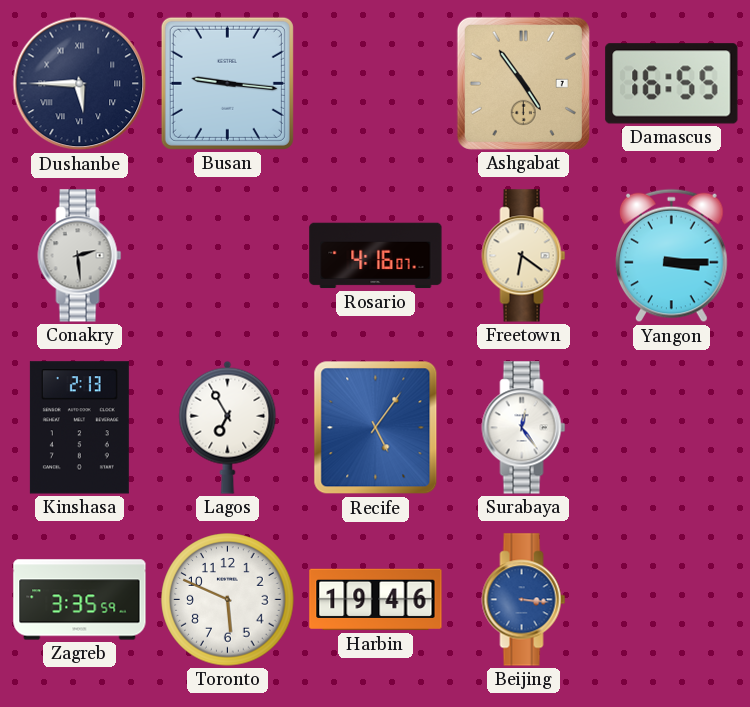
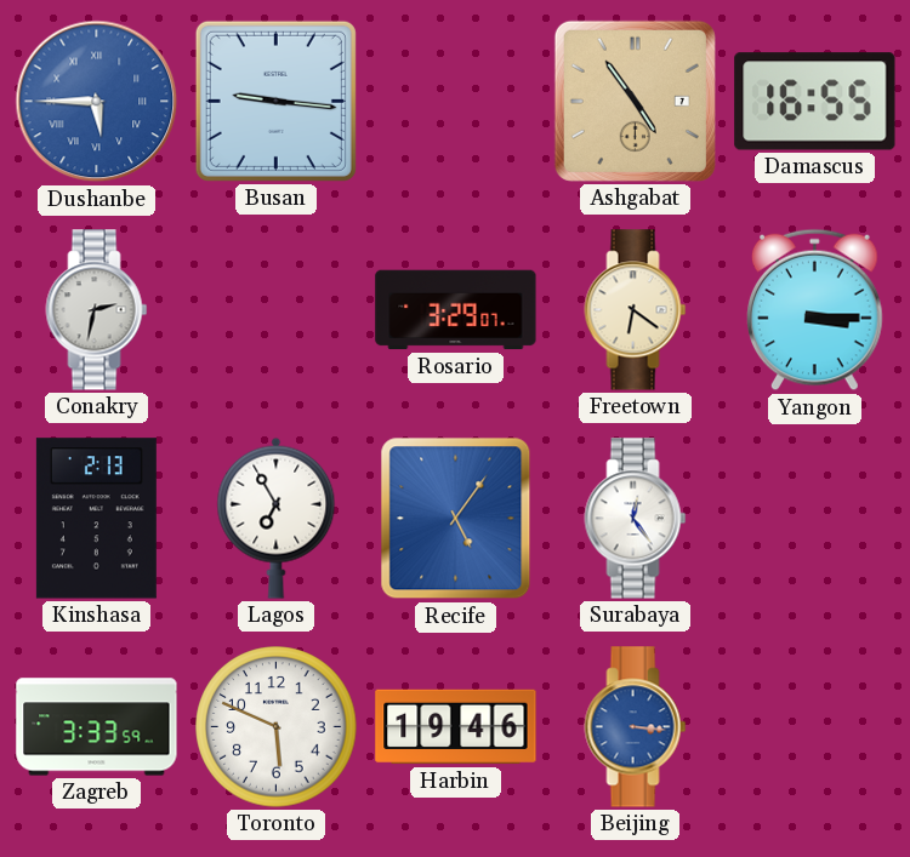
Dushanbe dial: navy -> blue
Conakry: 2:29 -> 2:32
Rosario: 4:16 -> 3:29
Zagreb: 3:35 -> 3:33
